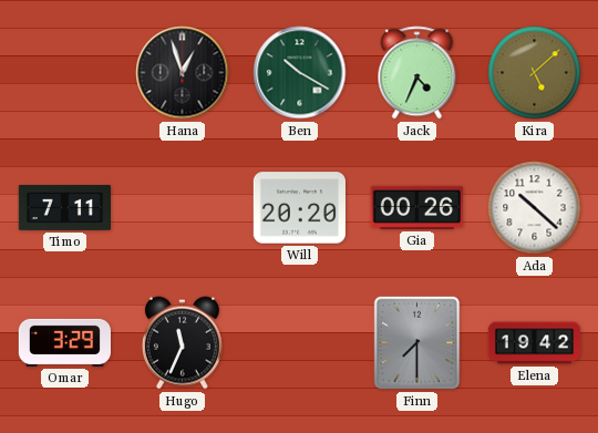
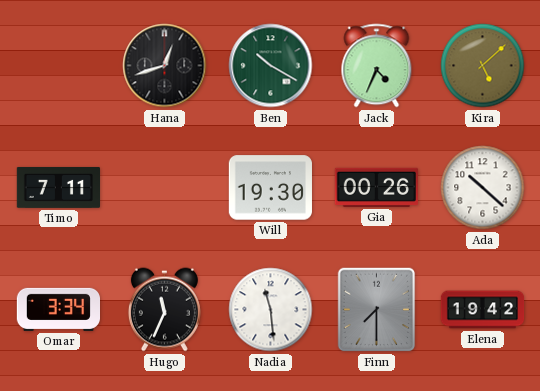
Hana: 12:57 -> 12:42
Will: 20:20 -> 19:30
Omar: 3:29 -> 3:34
Nadia: none -> 11:29
